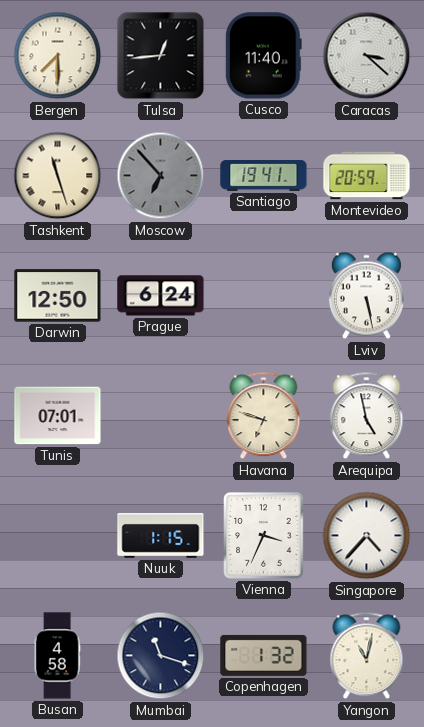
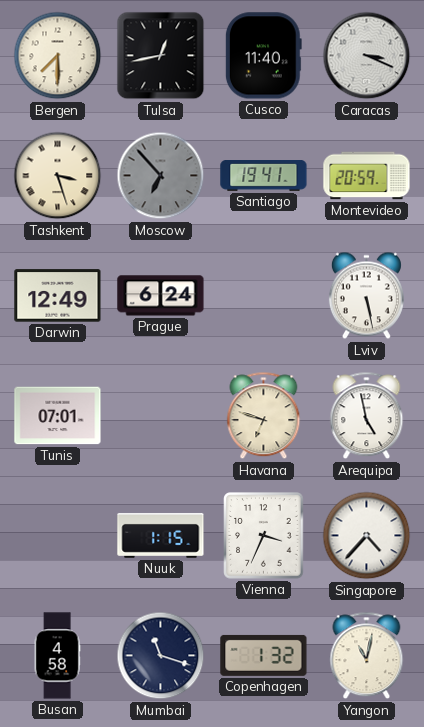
Tulsa: 12:44 -> 12:43
Caracas: 3:22 -> 3:19
Tashkent: 11:27 -> 3:27
Darwin: 12:50 -> 12:49
